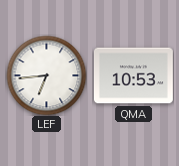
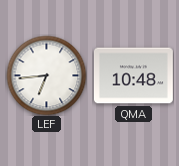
QMA: 10:53 -> 10:48
